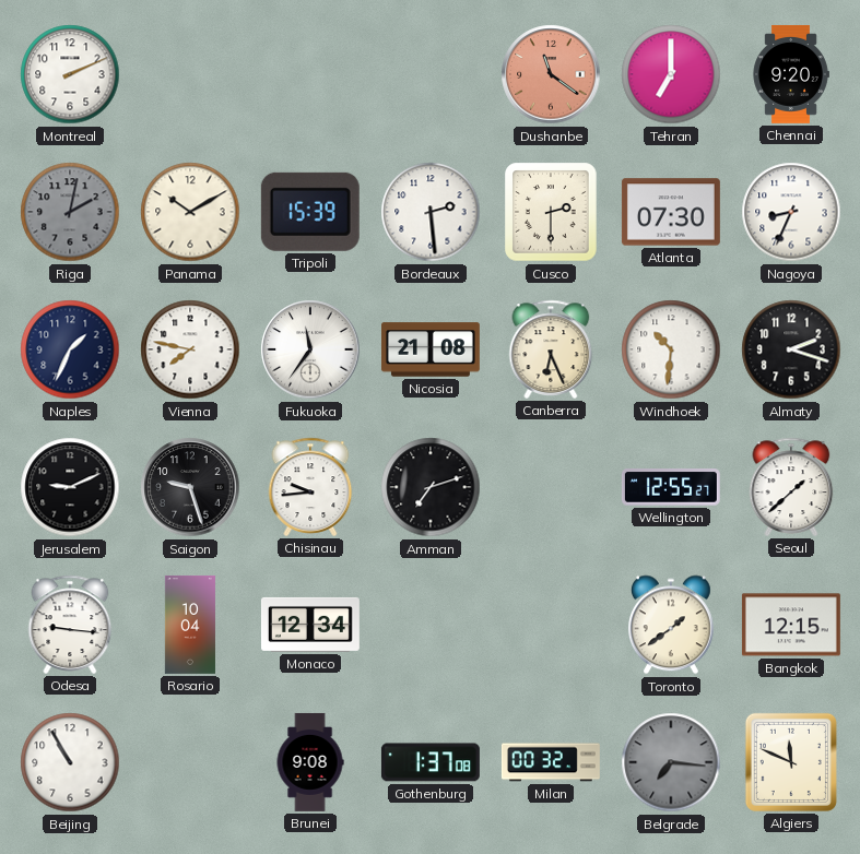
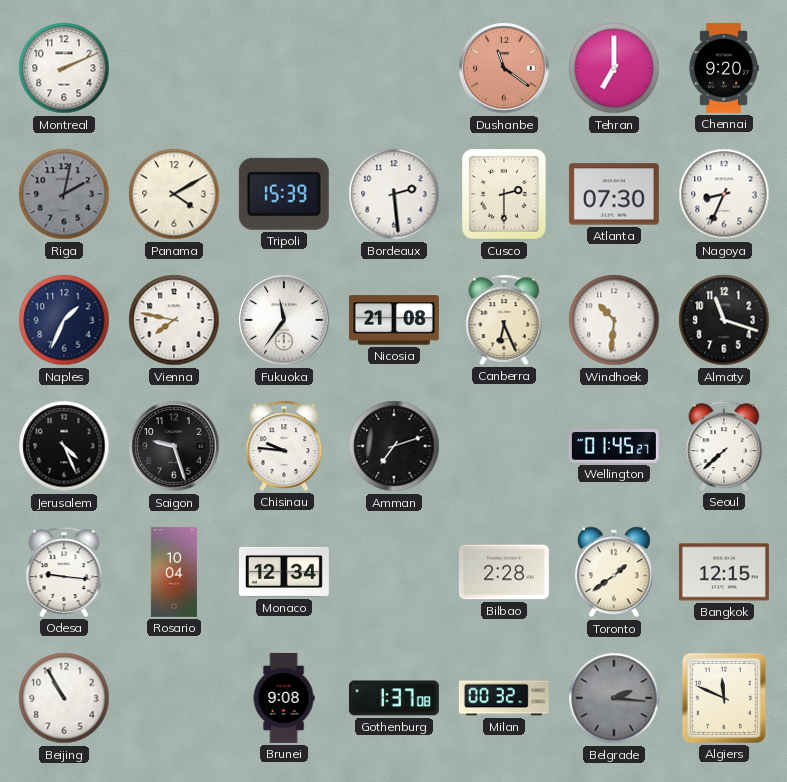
Panama: 10:10 -> 4:10
Almaty: 2:18 -> 11:18
Jerusalem: 9:11 -> 4:26
Chisinau: 9:44 -> 9:46
Wellington: 12:55 -> 01:45
Seoul: 1:38 -> 7:38
Bilbao: none -> 2:28
Belgrade: 7:16 -> 2:16
